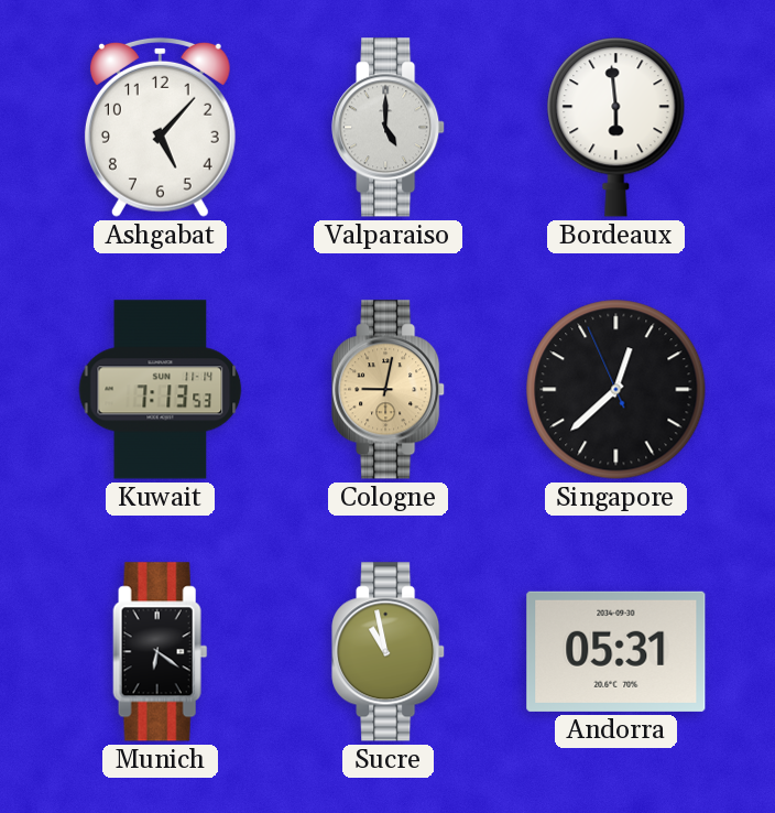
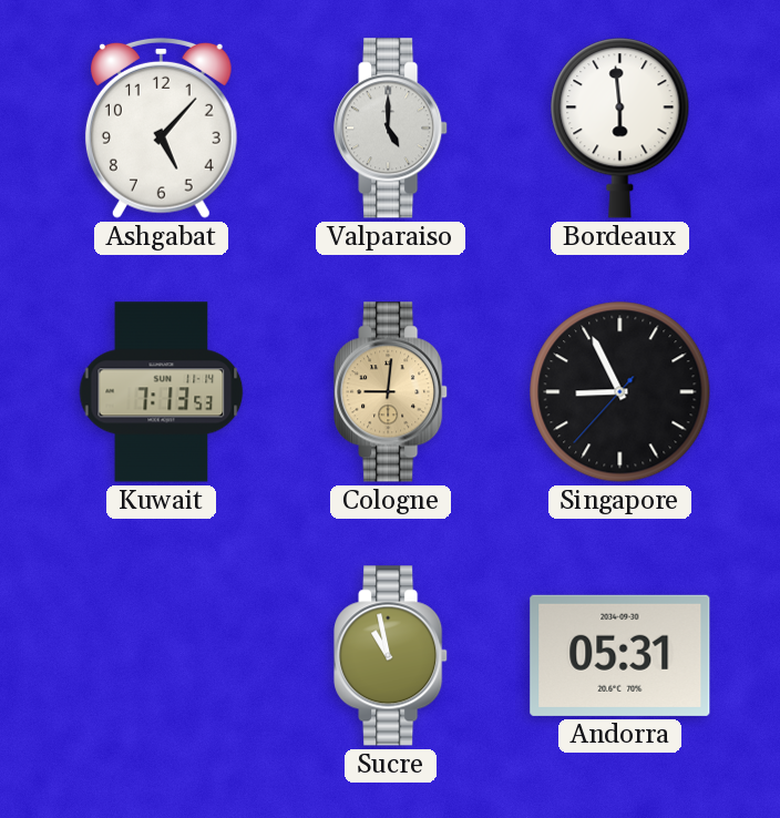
Cologne: 9:02 -> 9:01
Singapore: 12:37 -> 8:55
Munich: 6:21 -> none
